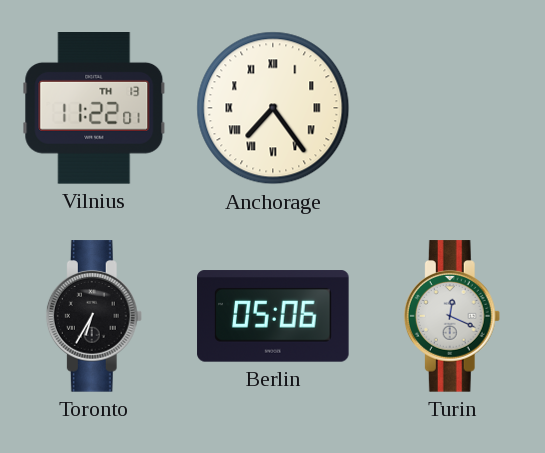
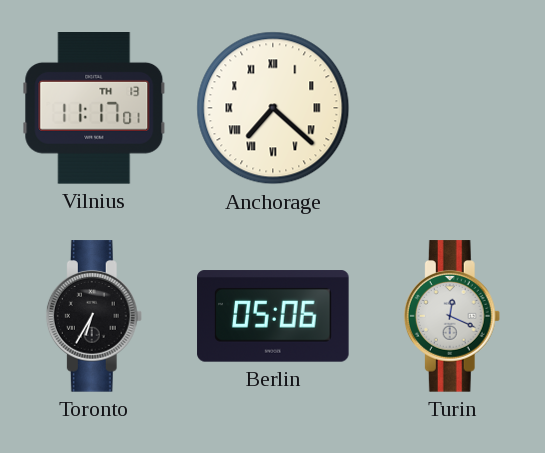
Vilnius: 11:22 -> 11:17
Anchorage: 7:24 -> 7:22
